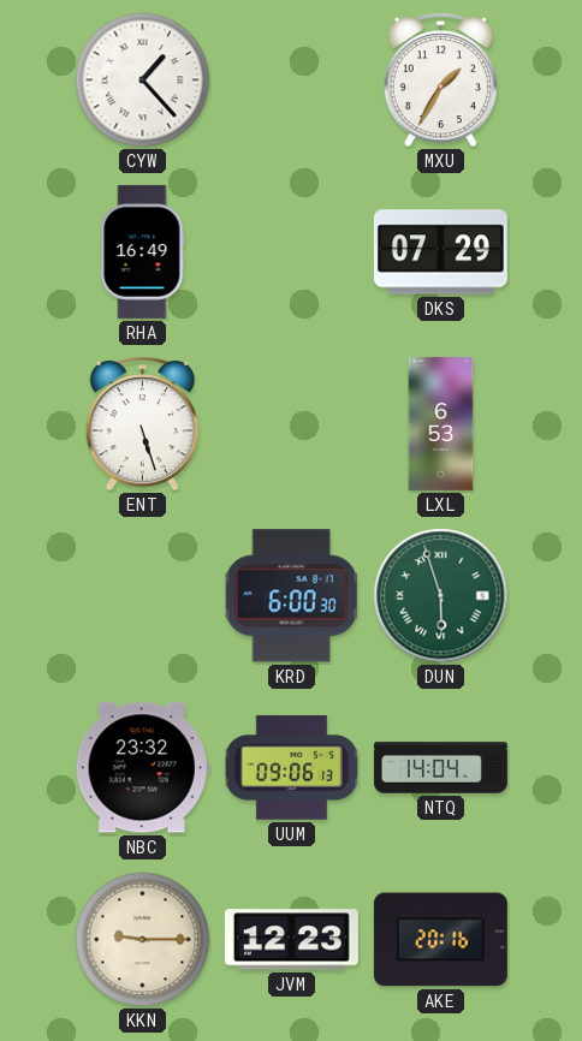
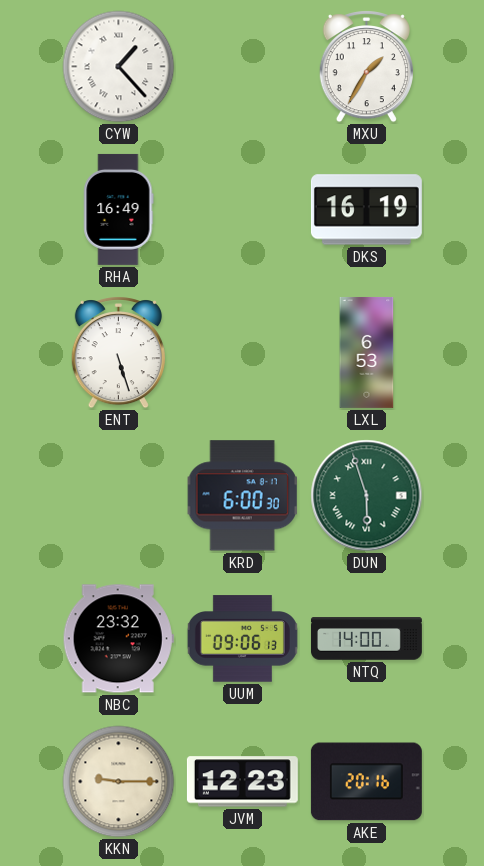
DKS: 07:29 -> 16:19
NTQ: 14:04 -> 14:00
